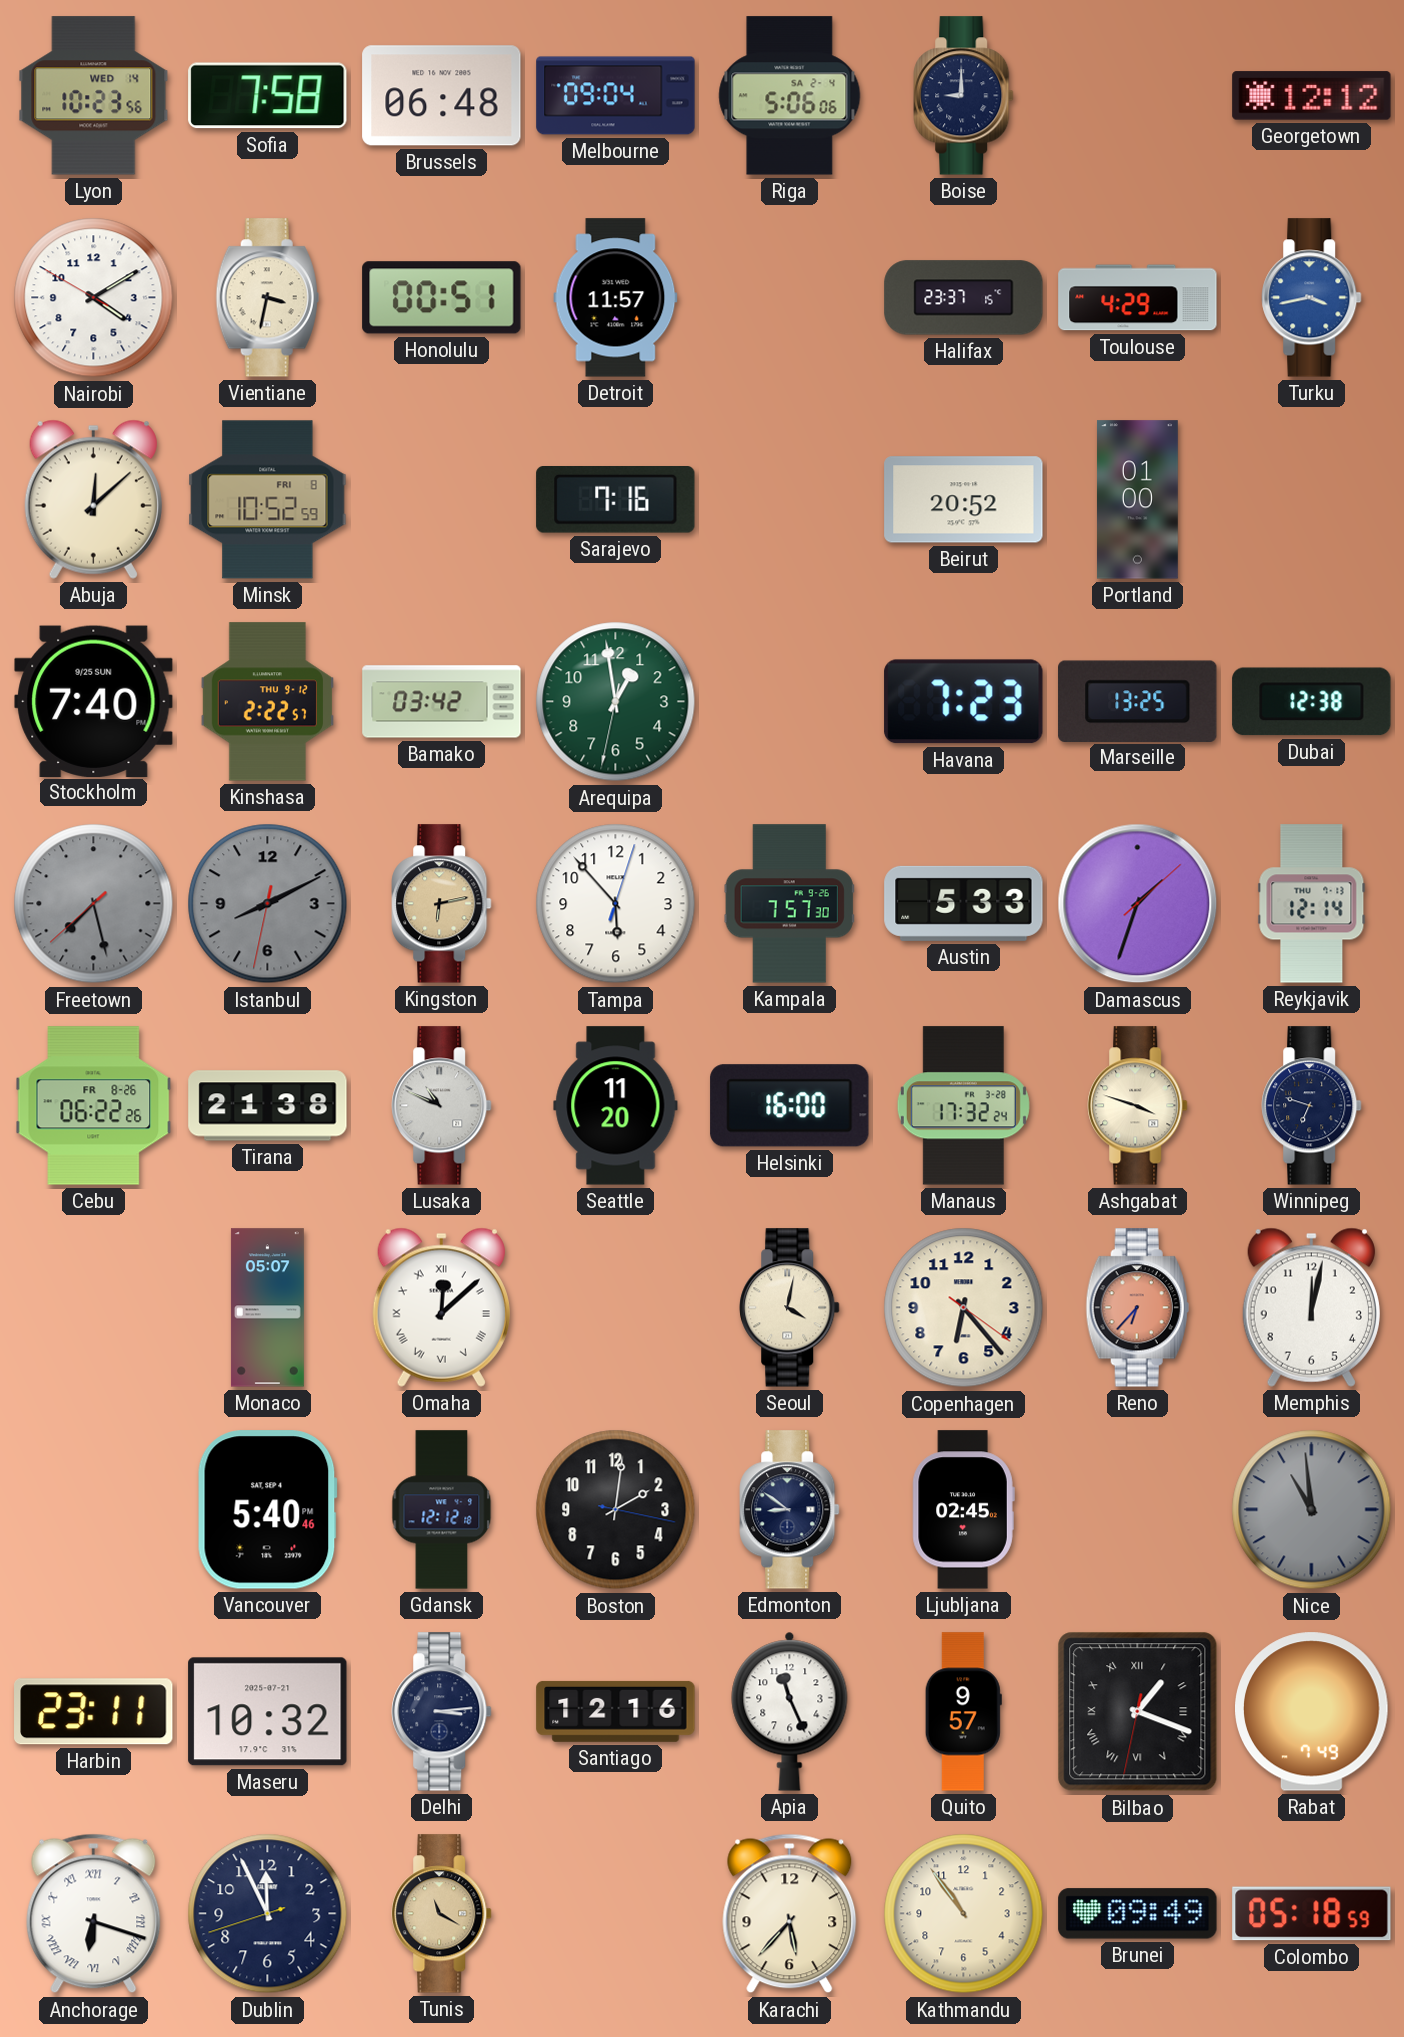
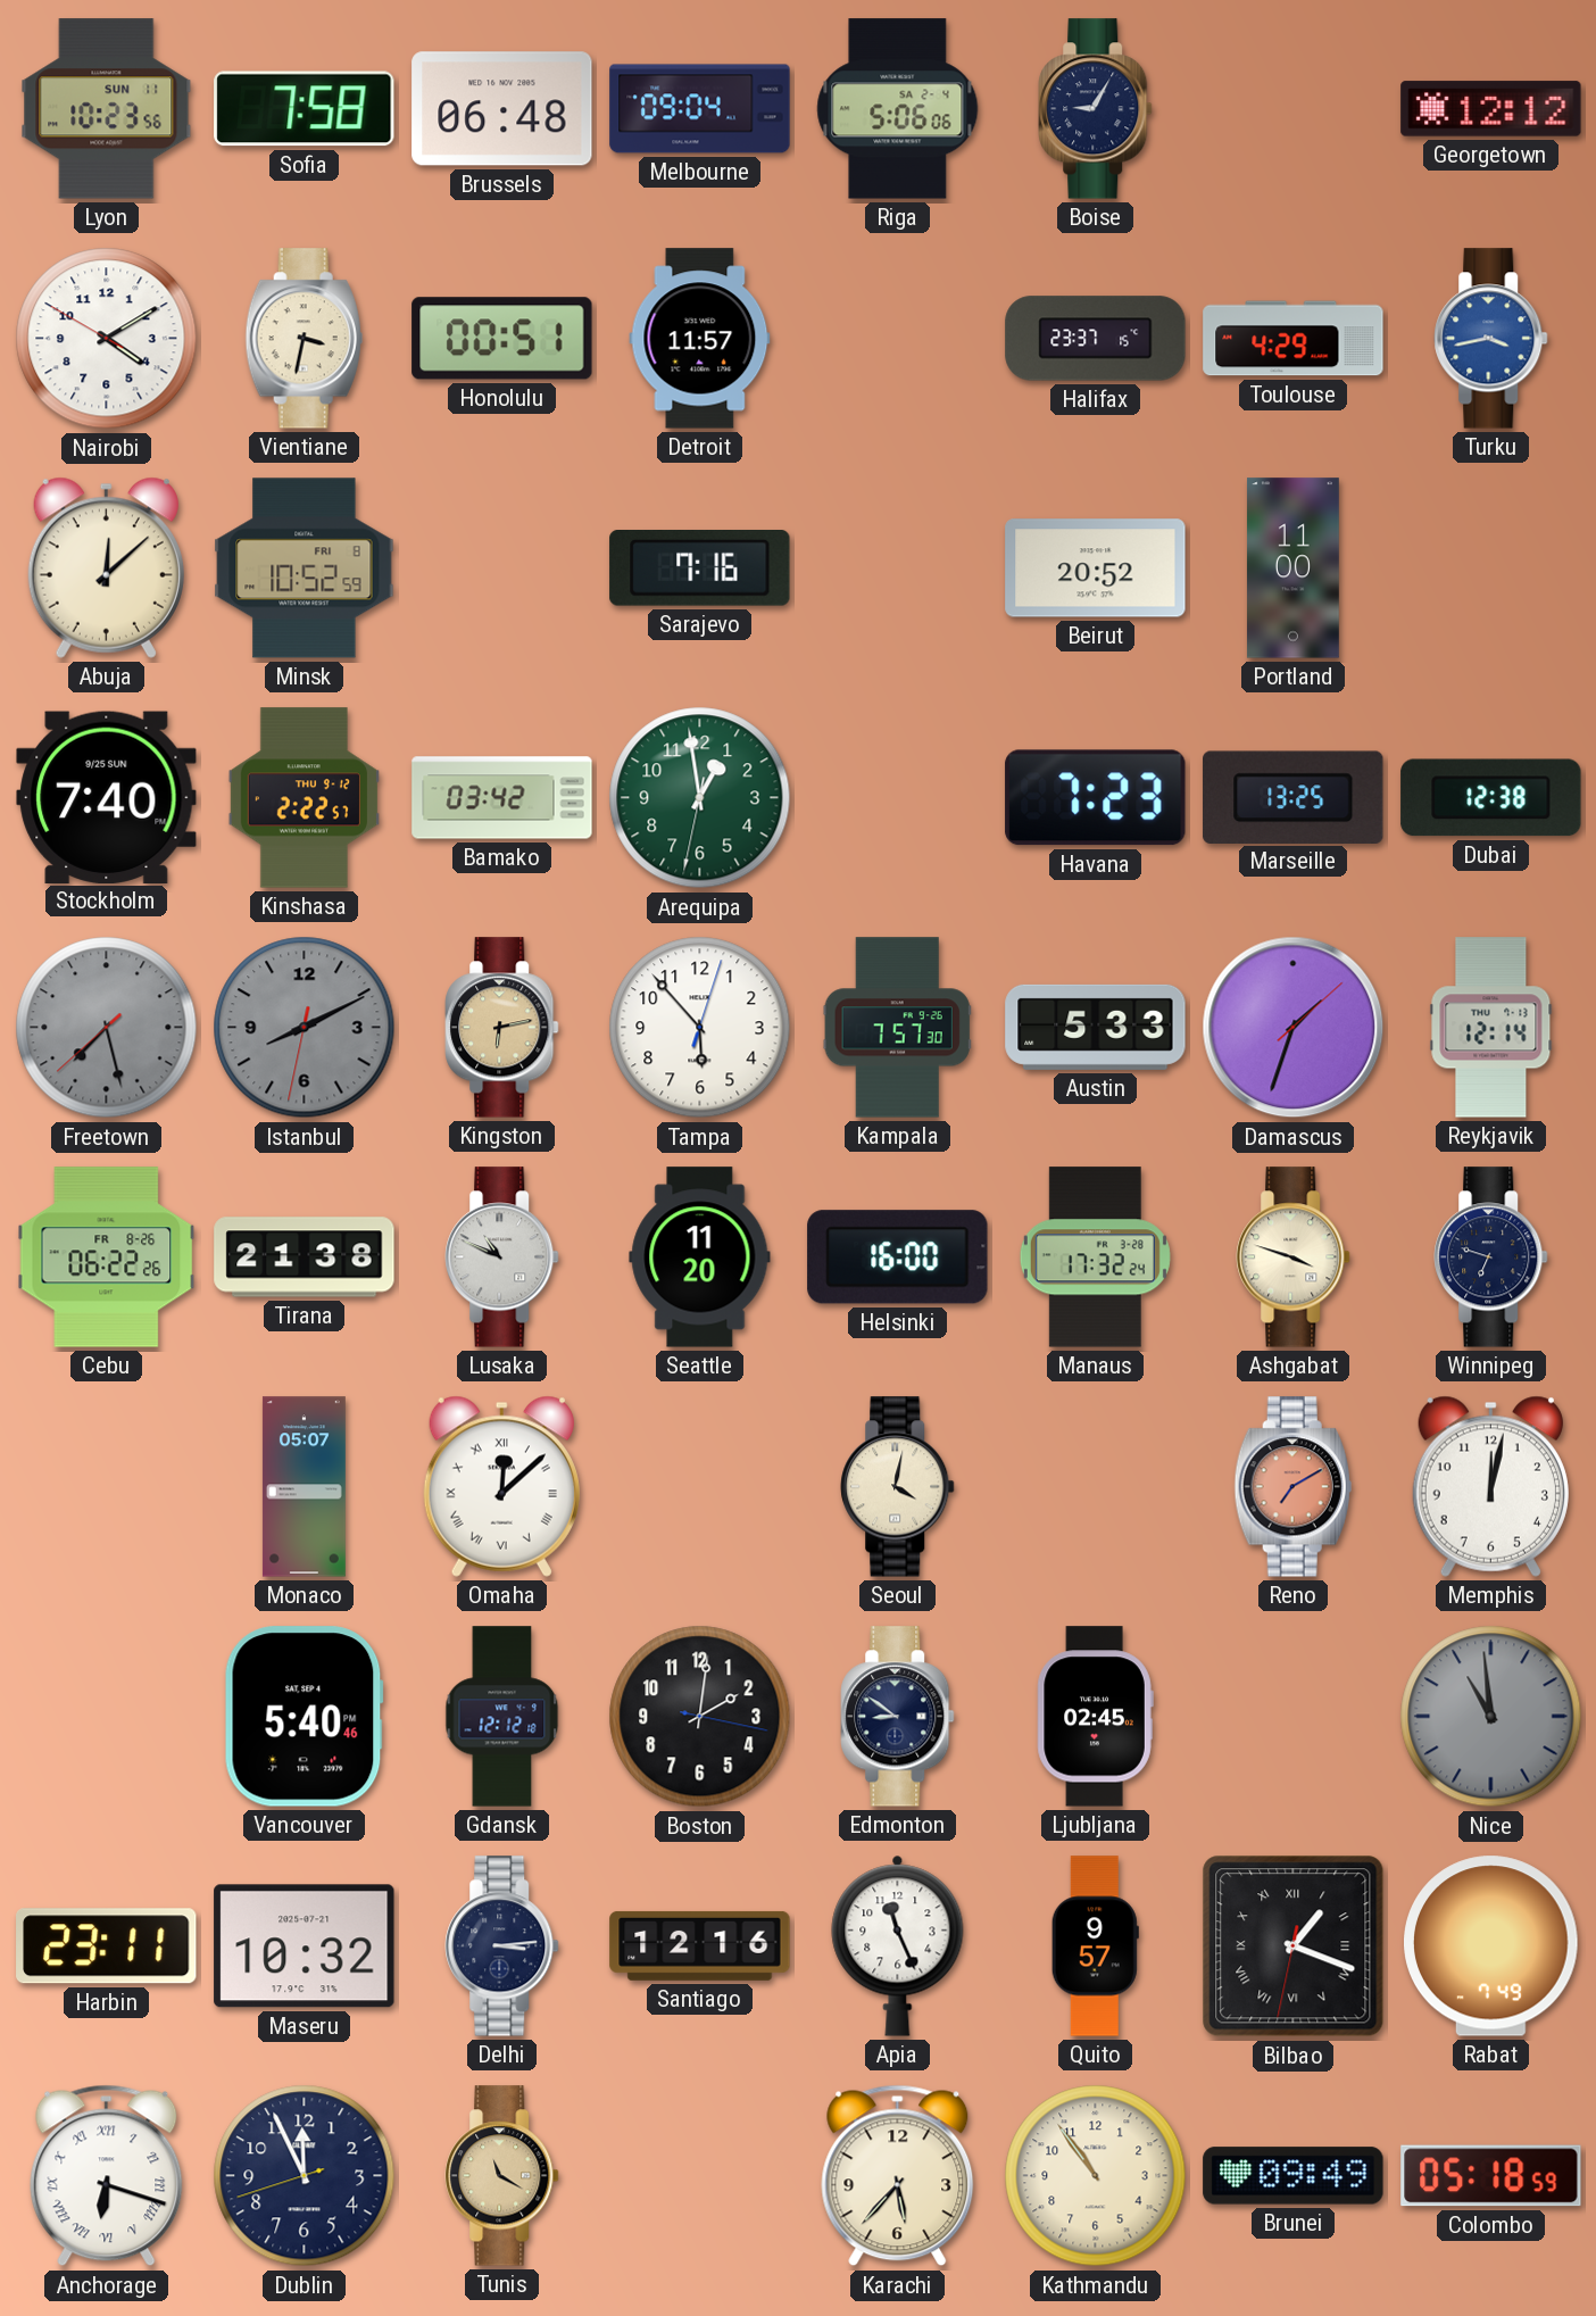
Lyon date: WED 14 -> SUN 11
Boise: 9:00 -> 9:05
Portland: 01:00 -> 11:00
Copenhagen: 6:23 -> none
Reno: 6:37 -> 7:10
